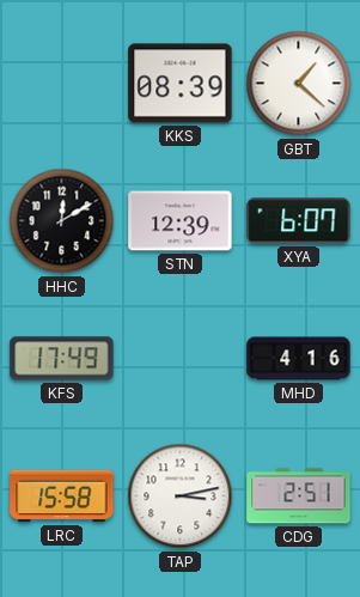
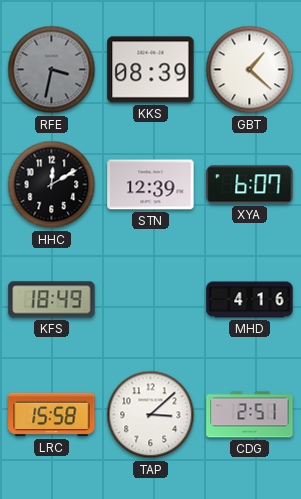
RFE: none -> 3:32
KFS: 17:49 -> 18:49
TAP: 3:13 -> 3:08
